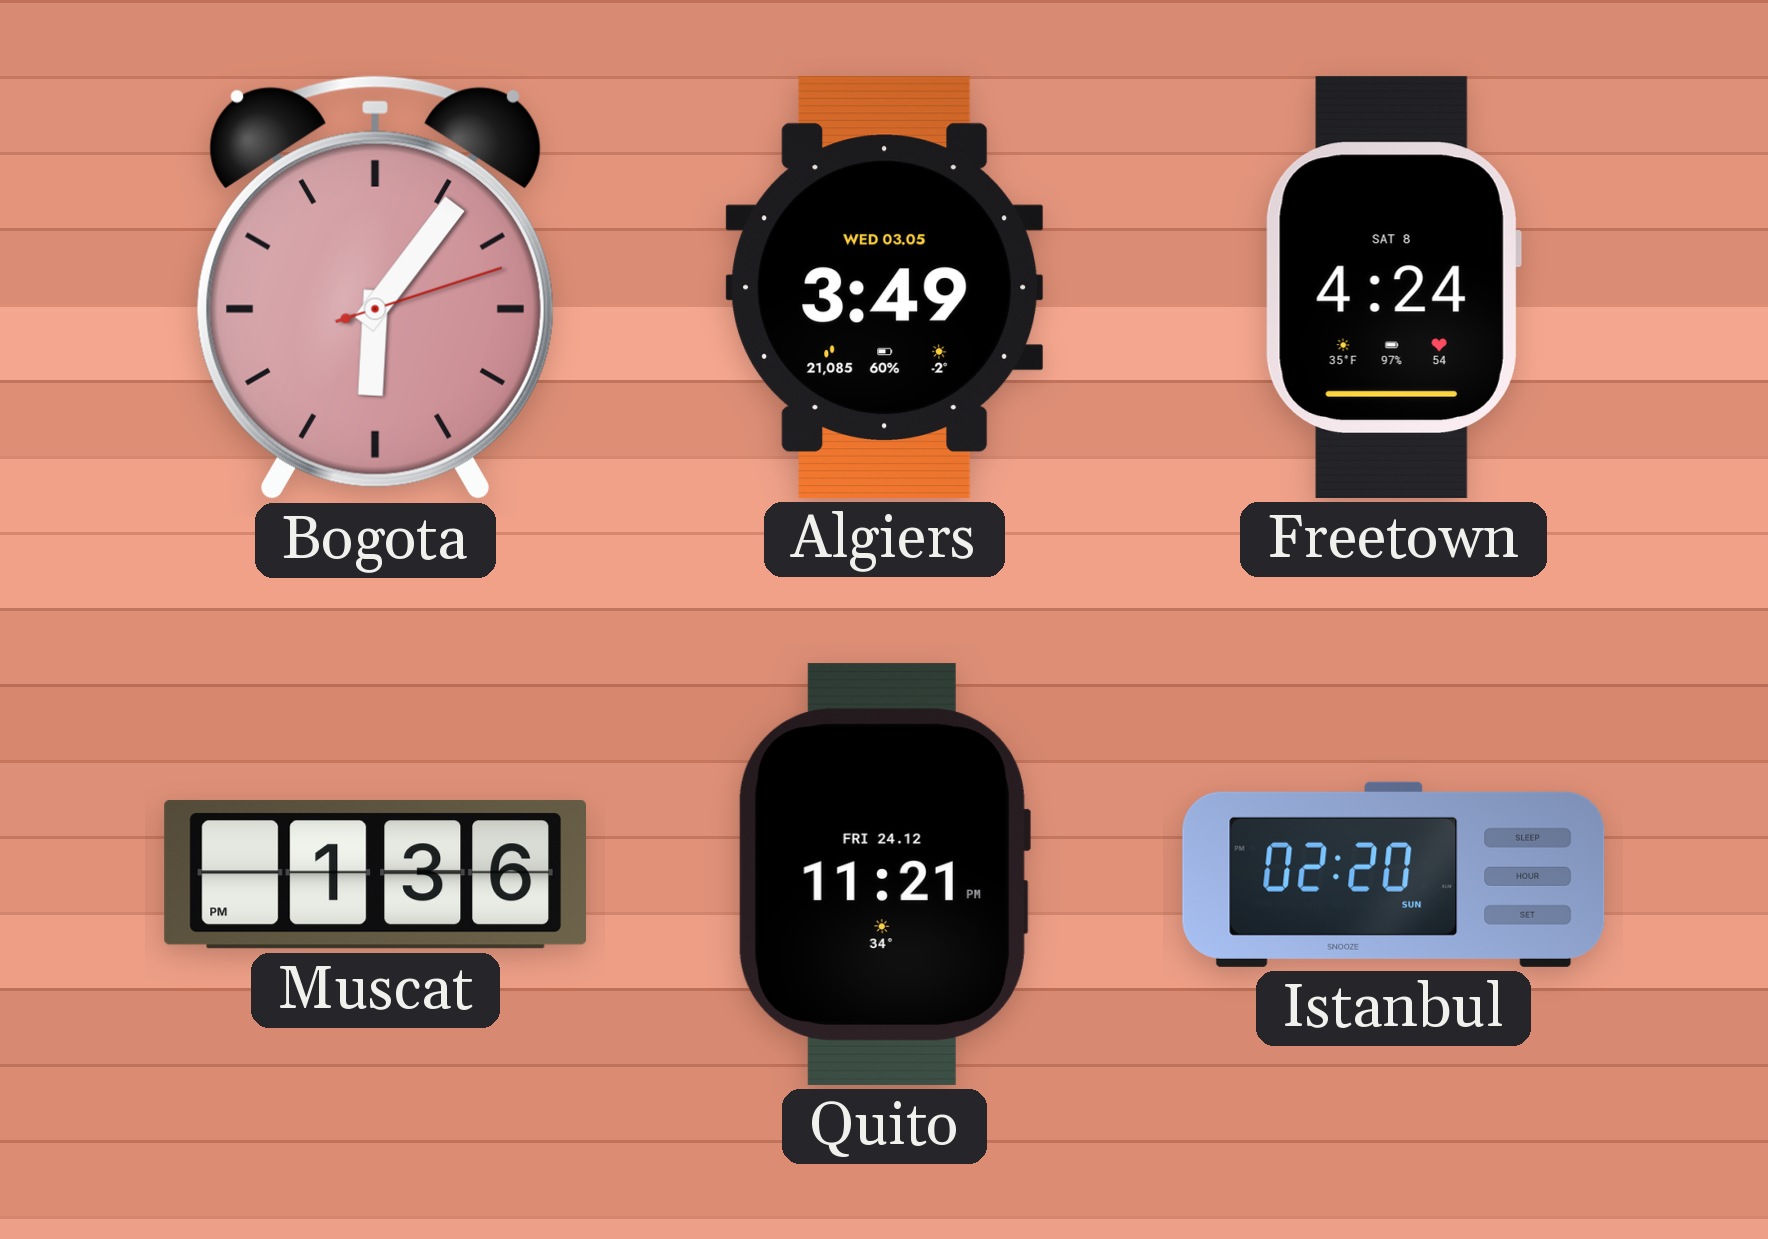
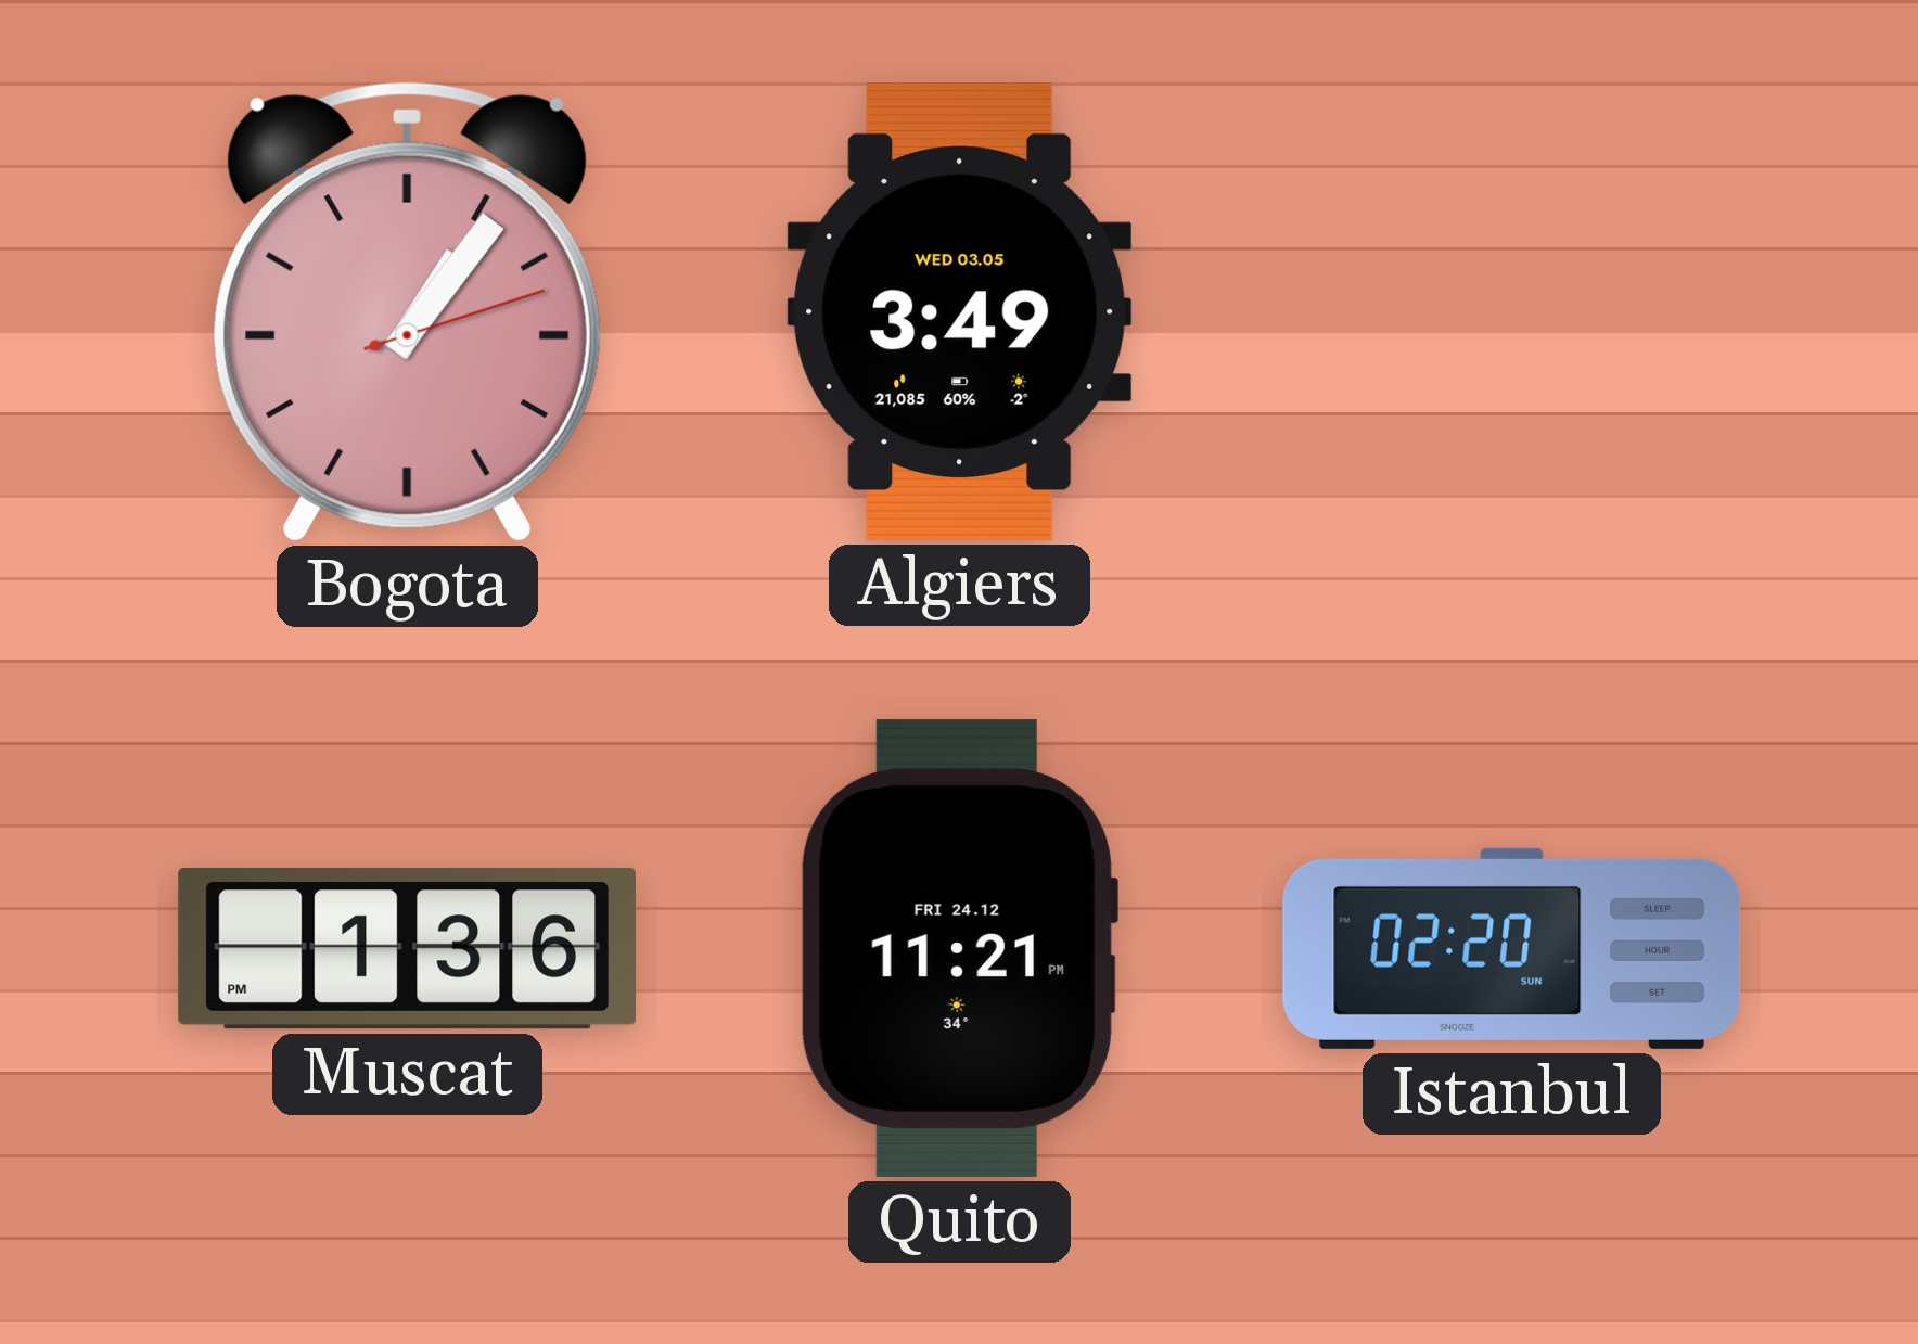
Bogota: 6:06 -> 1:06
Freetown: 4:24 -> none
